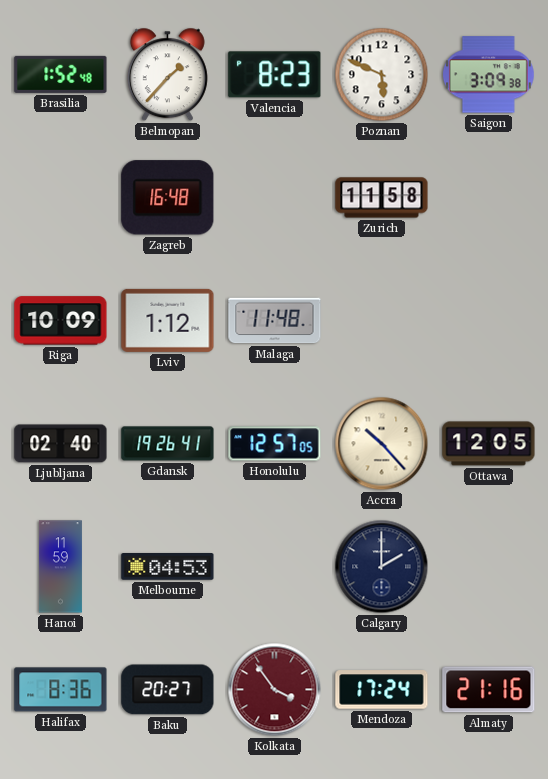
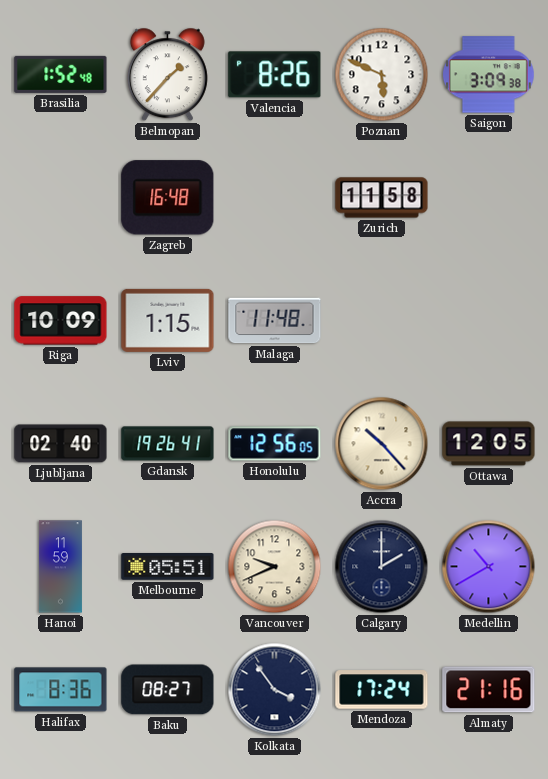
Valencia: 8:23 -> 8:26
Lviv: 1:12 -> 1:15
Honolulu: 12:57 -> 12:56
Melbourne: 04:53 -> 05:51
Vancouver: none -> 9:41
Medellin: none -> 10:40
Baku: 20:27 -> 08:27
Kolkata dial: burgundy -> navy
